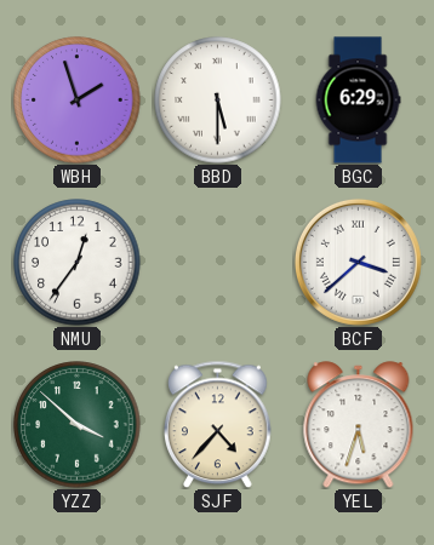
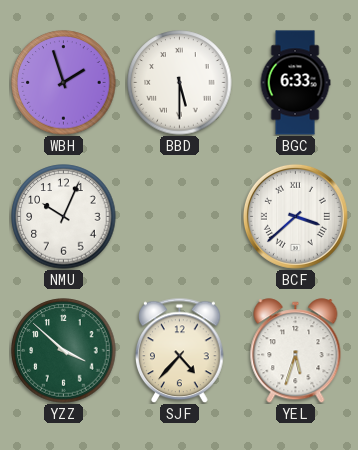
BGC: 6:29 -> 6:33
NMU: 12:36 -> 10:04
